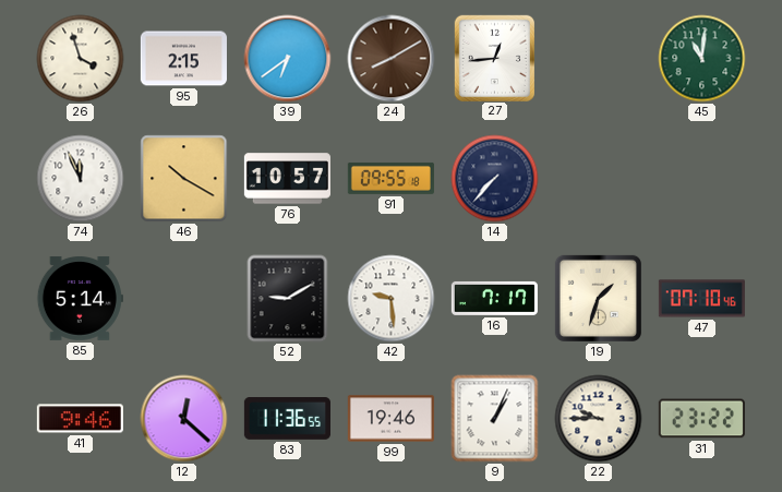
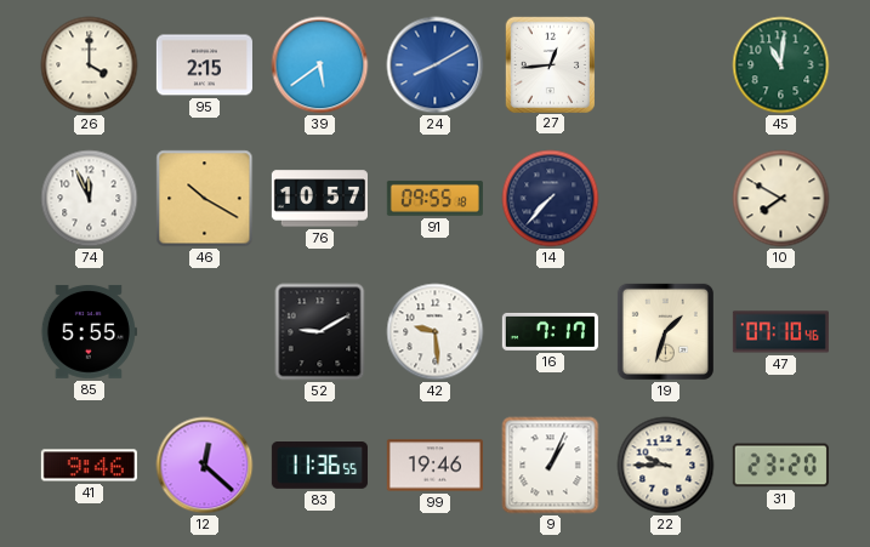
26: 3:57 -> 4:00
39: 6:39 -> 5:39
24 dial: brown -> blue
10: none -> 7:50
85: 5:14 -> 5:55
31: 23:22 -> 23:20
